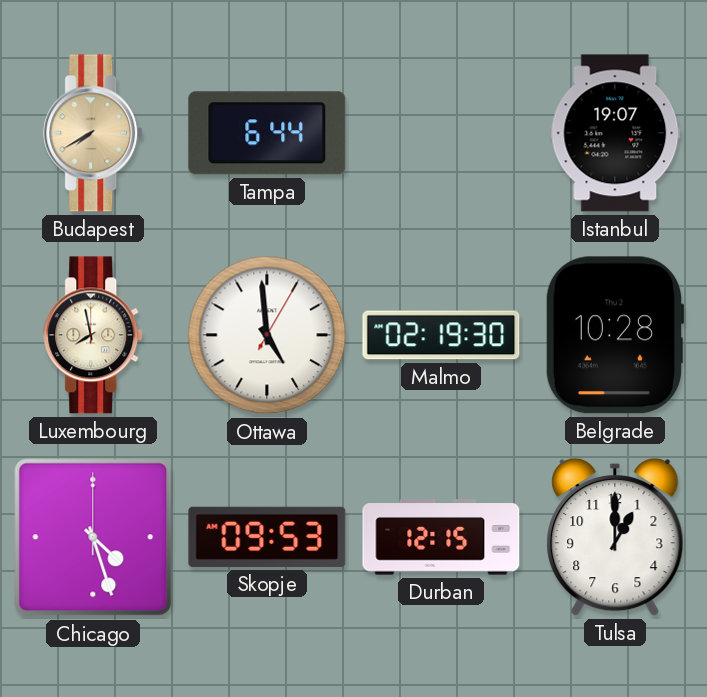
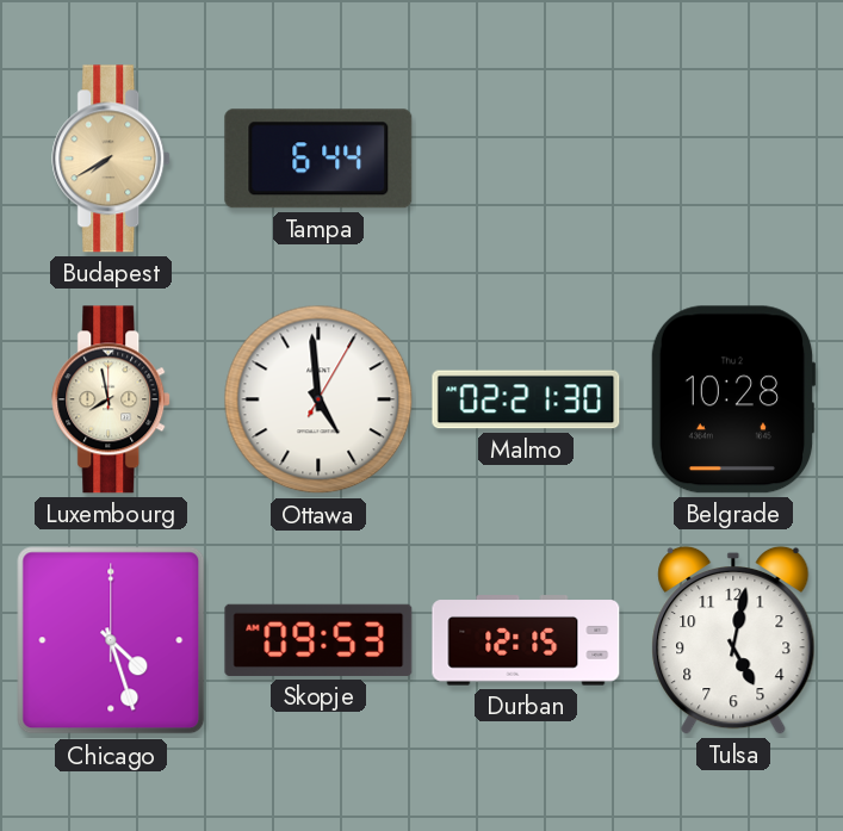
Istanbul: 19:07 -> none
Malmo: 02:19 -> 02:21
Tulsa: 1:00 -> 5:02
